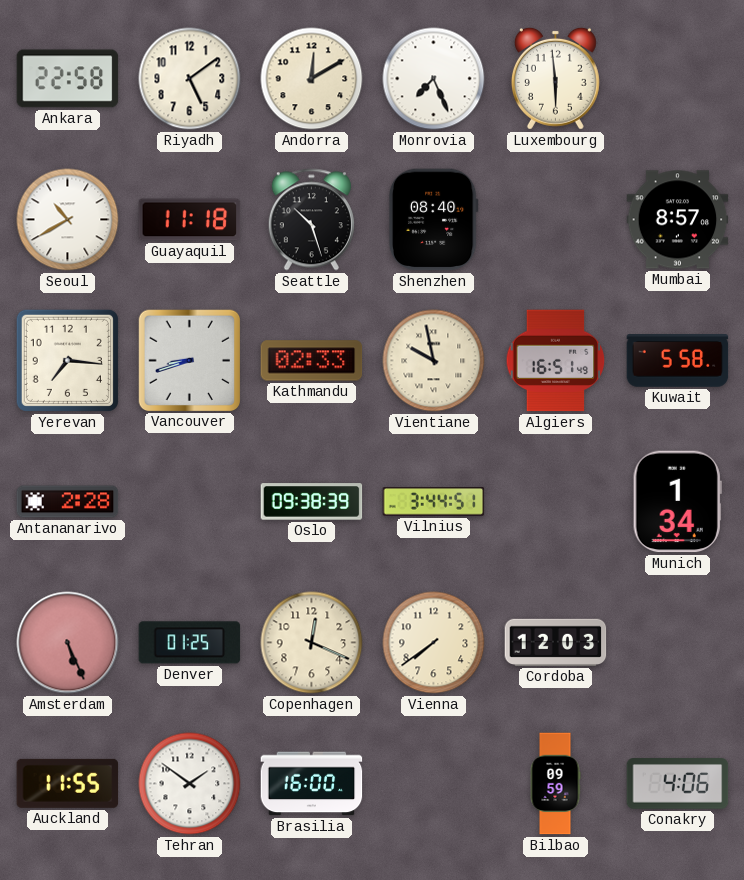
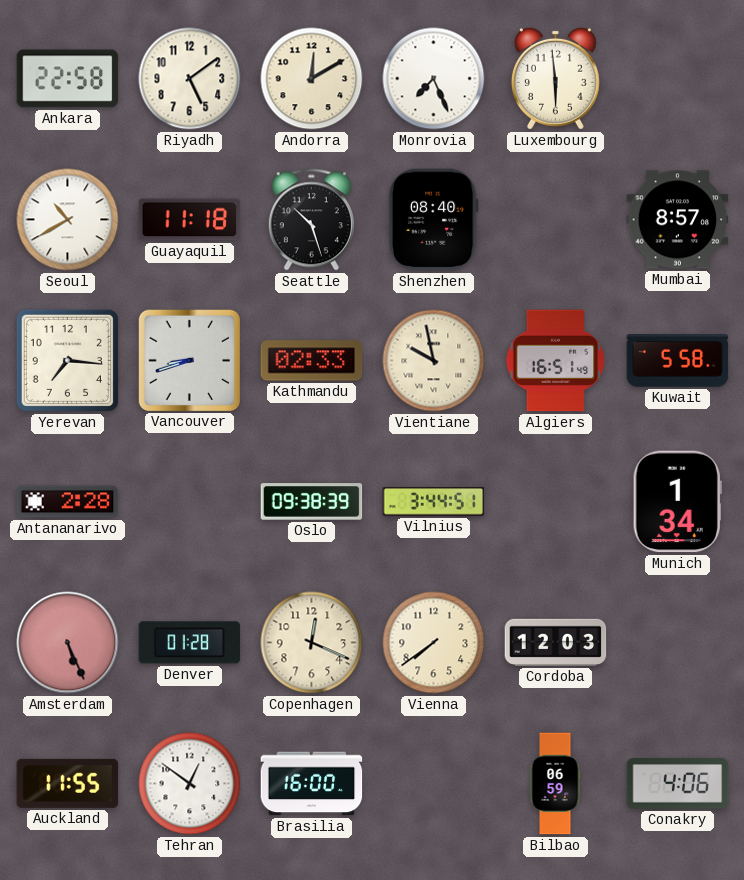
Denver: 01:25 -> 01:28
Tehran: 1:51 -> 12:51
Bilbao: 09:59 -> 06:59
